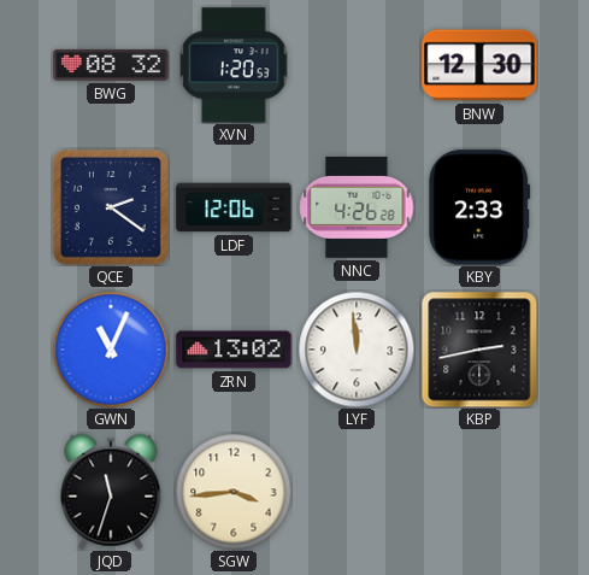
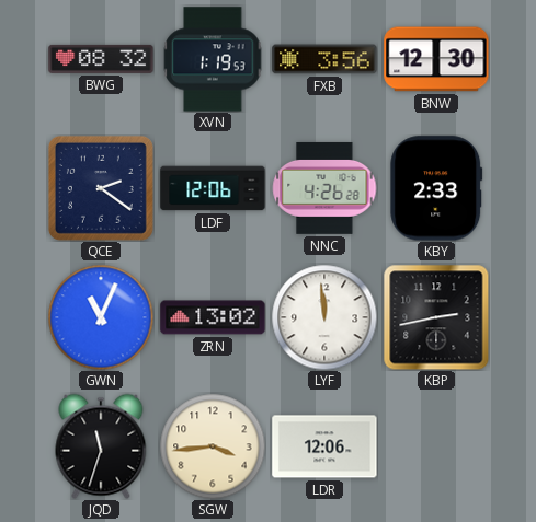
XVN: 1:20 -> 1:19
FXB: none -> 3:56
LDR: none -> 12:06
